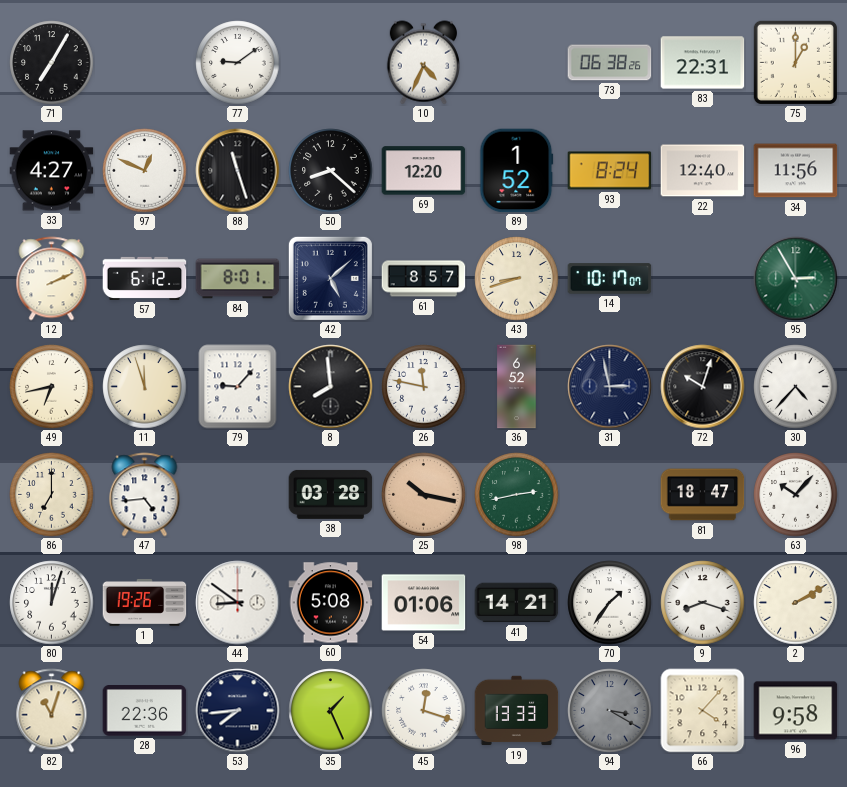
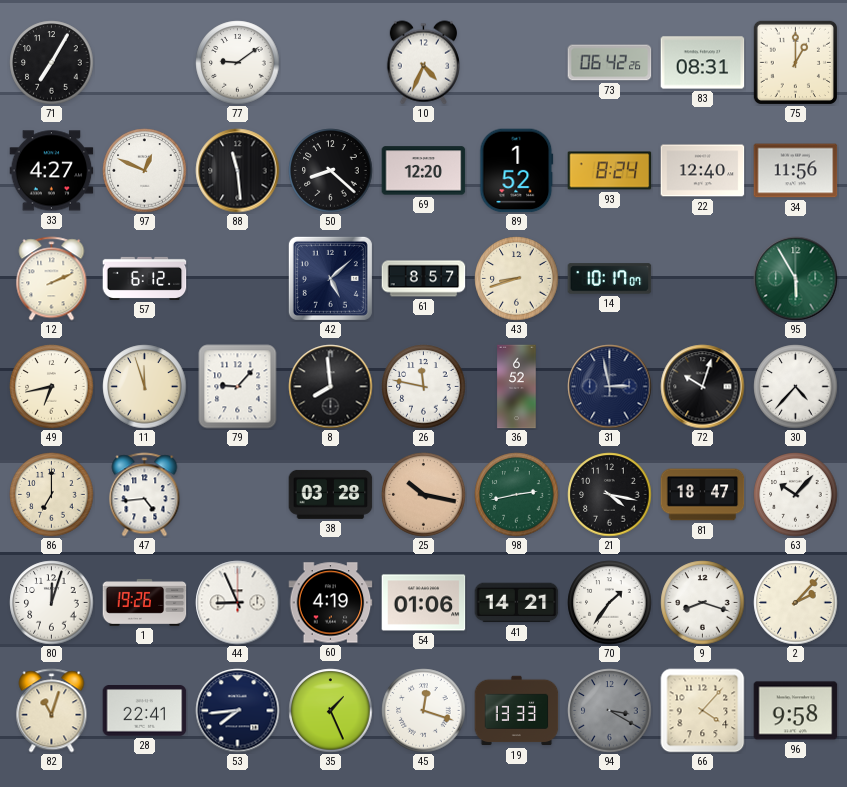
73: 06:38 -> 06:42
83: 22:31 -> 08:31
88: 11:27 -> 11:29
84: 8:01 -> none
95: 2:55 -> 5:55
21: none -> 4:17
44: 8:51 -> 8:56
60: 5:08 -> 4:19
2: 2:10 -> 2:07
28: 22:36 -> 22:41
